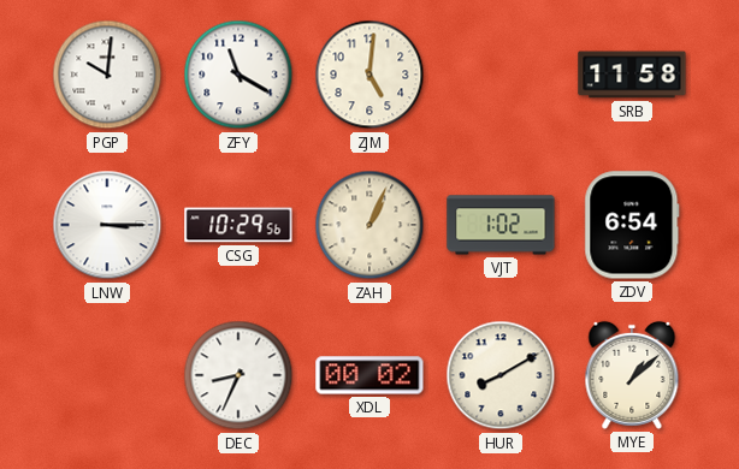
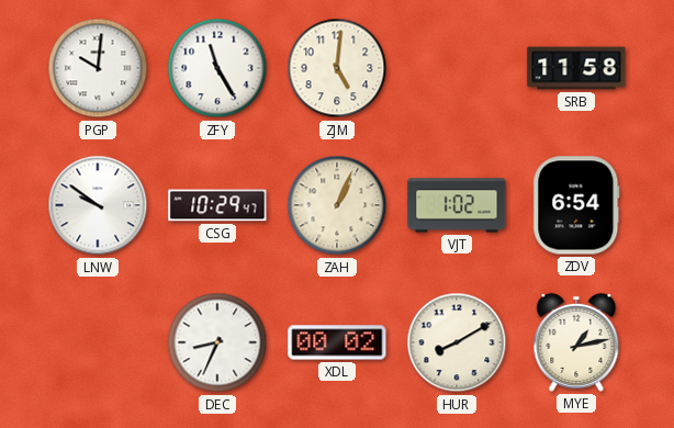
ZFY: 11:20 -> 11:25
LNW: 3:15 -> 9:51
CSG: 10:29:56 -> 10:29:47
MYE: 1:08 -> 1:13
